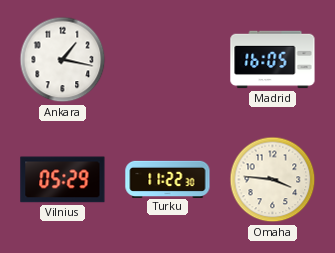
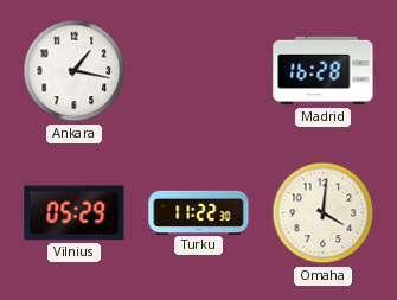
Madrid: 16:05 -> 16:28
Omaha: 3:46 -> 4:01
